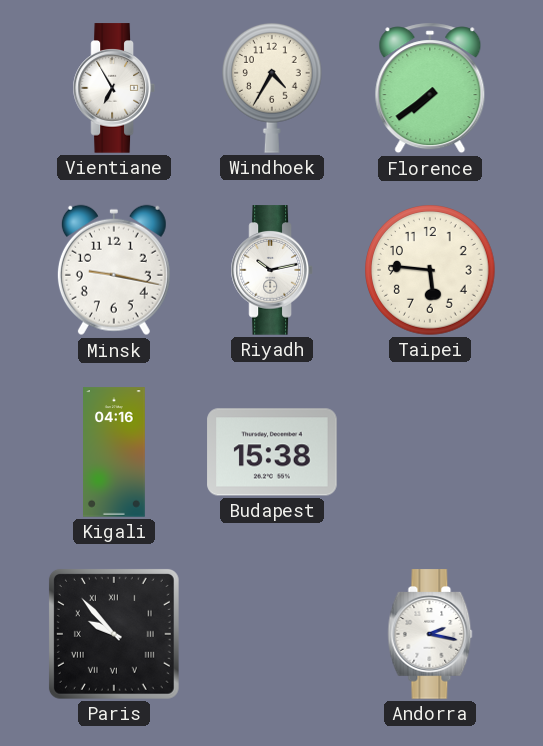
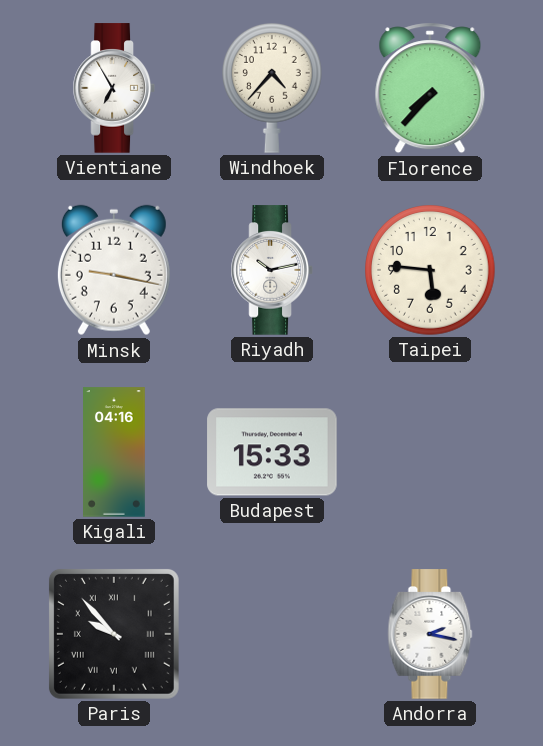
Windhoek: 4:35 -> 4:37
Florence: 7:39 -> 7:37
Budapest: 15:38 -> 15:33
